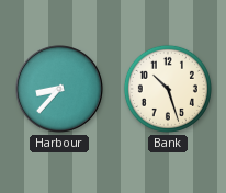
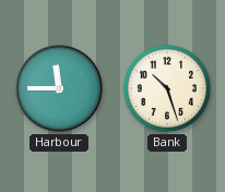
Harbour: 8:37 -> 11:45
